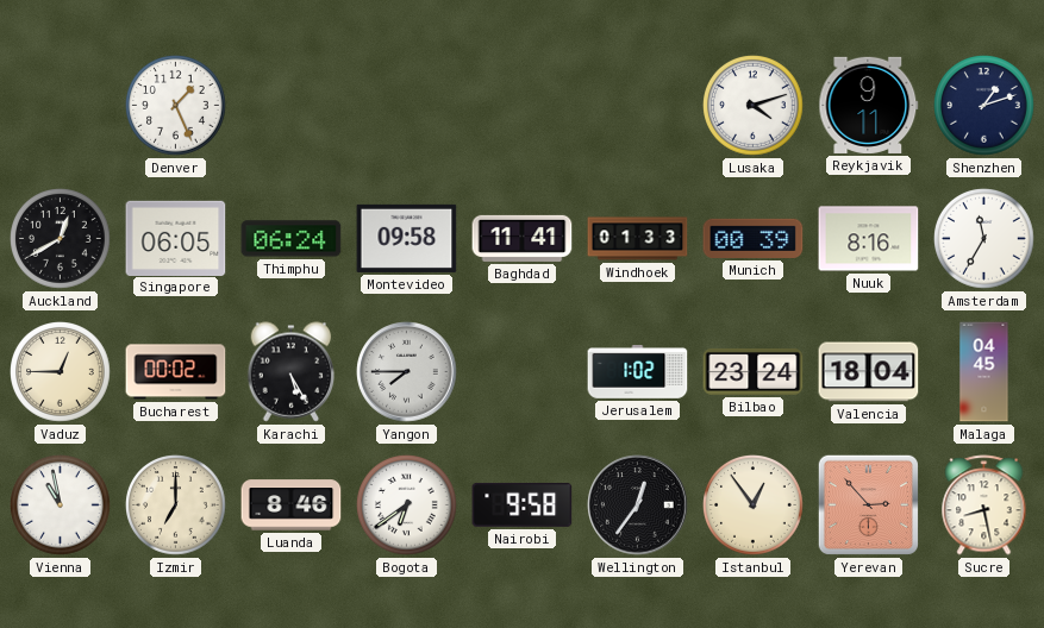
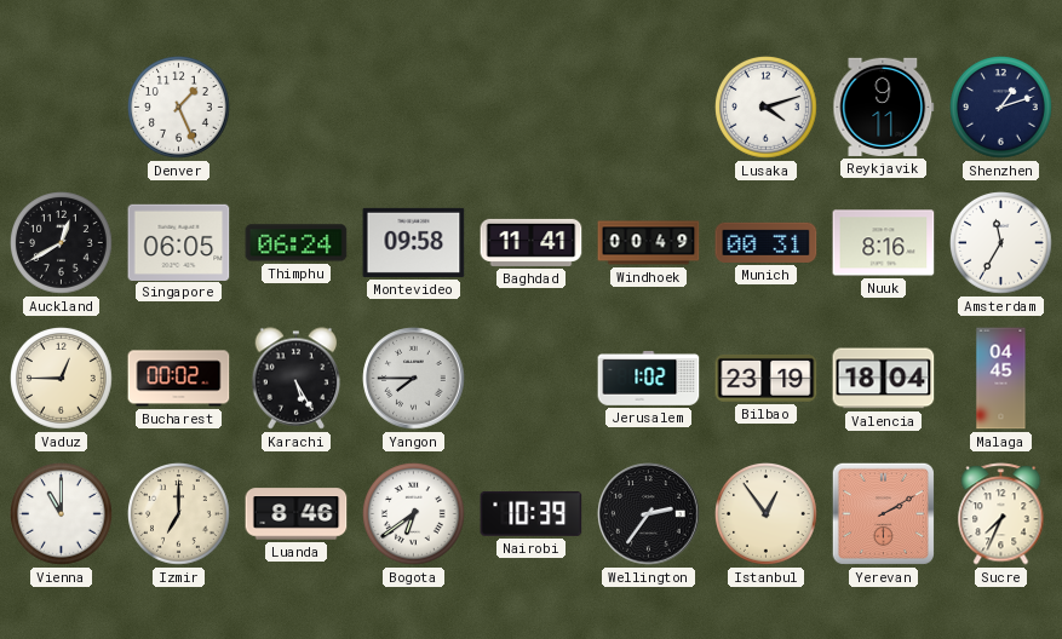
Windhoek: 01:33 -> 00:49
Munich: 00:39 -> 00:31
Bilbao: 23:24 -> 23:19
Vienna: 10:58 -> 11:00
Nairobi: 9:58 -> 10:39
Wellington: 12:36 -> 2:36
Yerevan: 2:53 -> 2:10
Sucre: 8:28 -> 7:34
